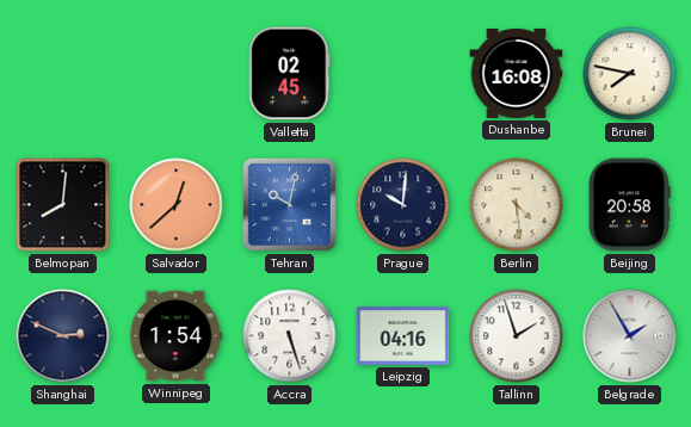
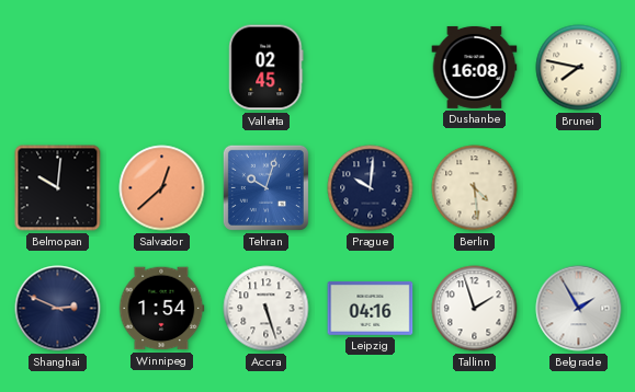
Belmopan: 8:01 -> 10:01
Tehran: 10:02 -> 10:03
Beijing: 20:58 -> none
